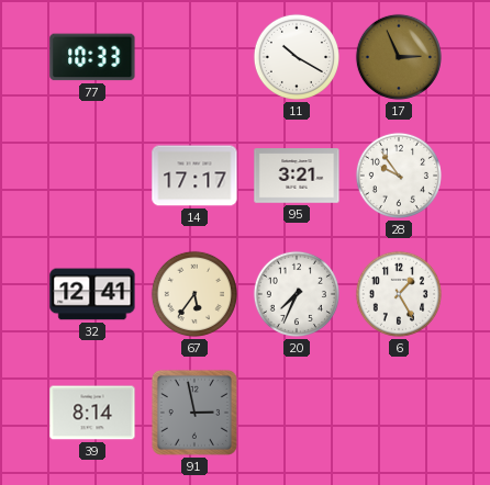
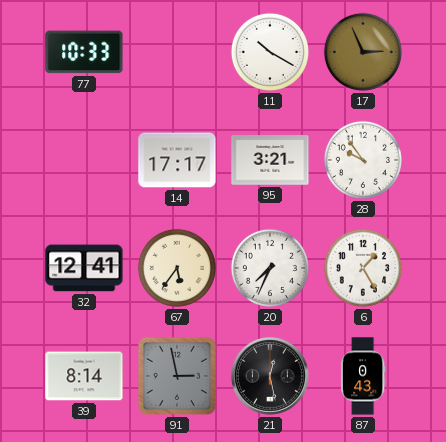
21: none -> 12:28
87: none -> 0:43
